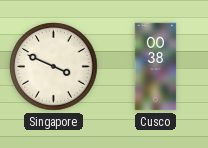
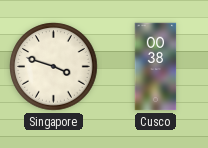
Singapore: 3:49 -> 3:48
